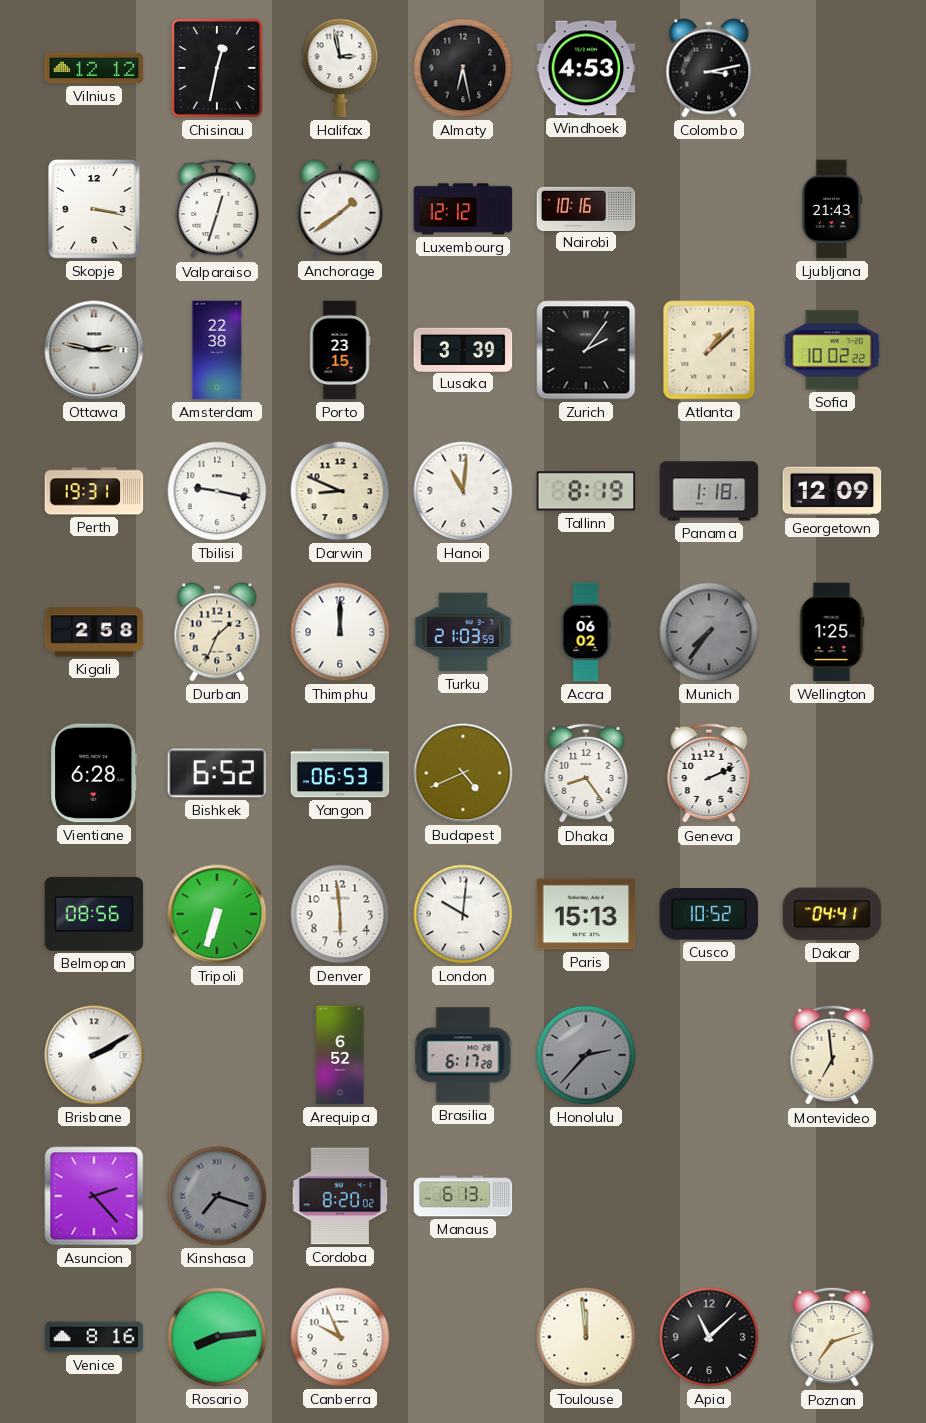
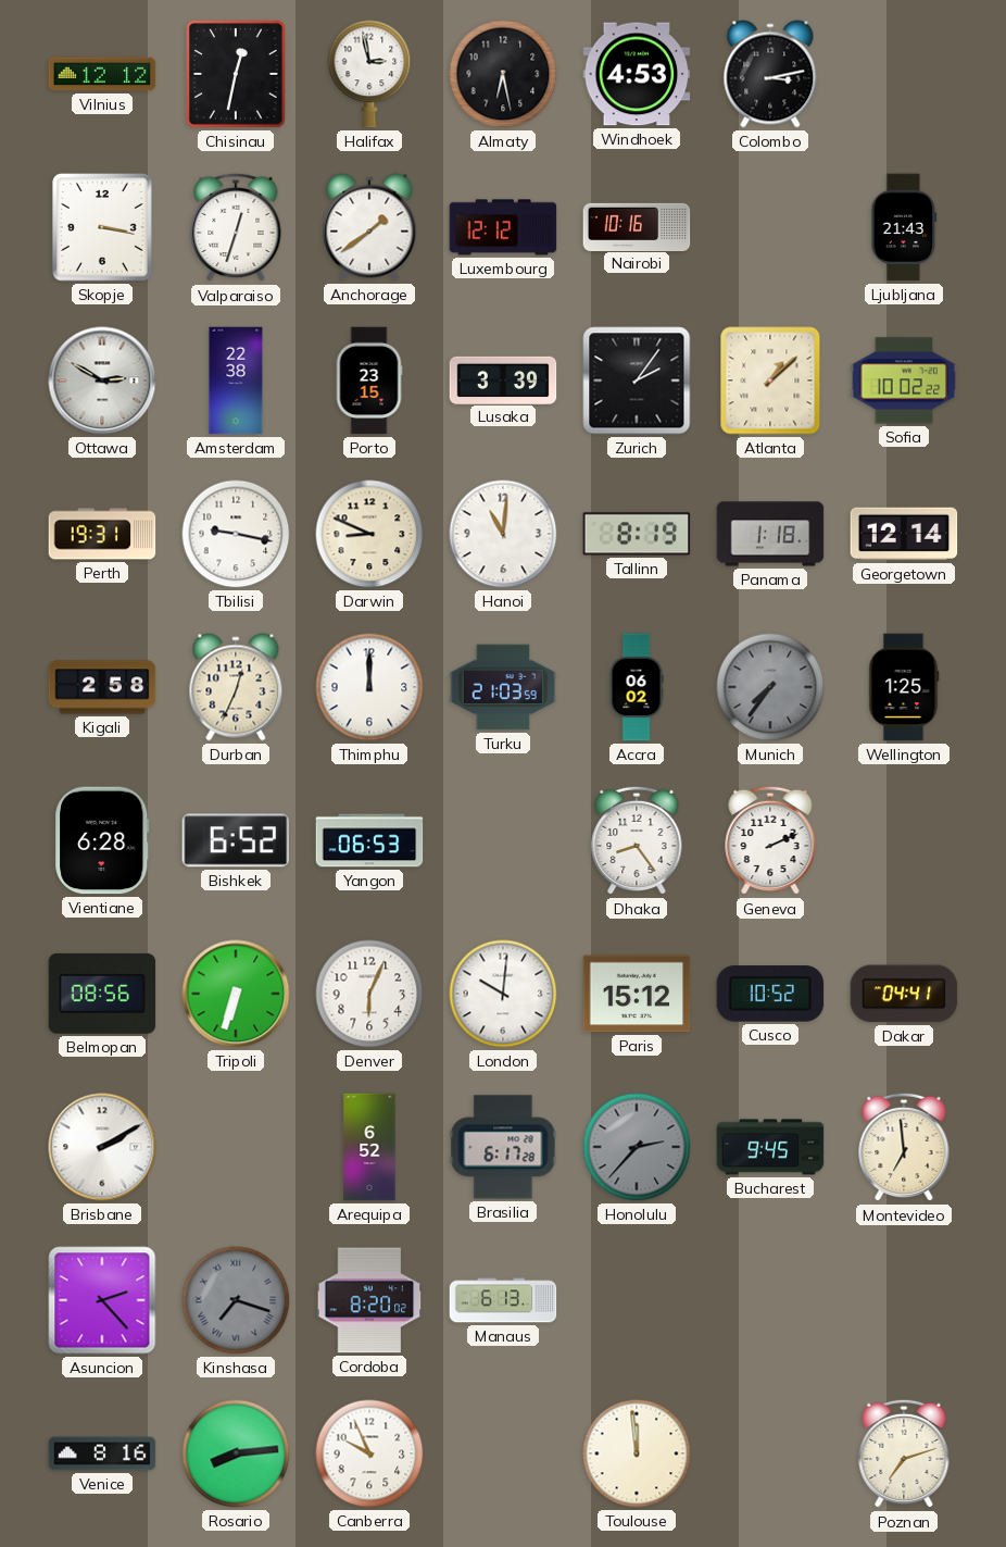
Ottawa: 2:47 -> 2:50
Georgetown: 12:09 -> 12:14
Durban: 1:34 -> 12:34
Budapest: 4:41 -> none
Denver: 5:59 -> 6:04
Paris: 15:13 -> 15:12
Bucharest: none -> 9:45
Apia: 11:08 -> none
